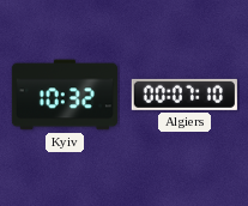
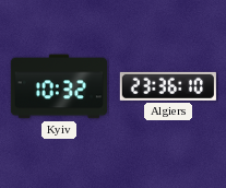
Algiers: 00:07 -> 23:36
